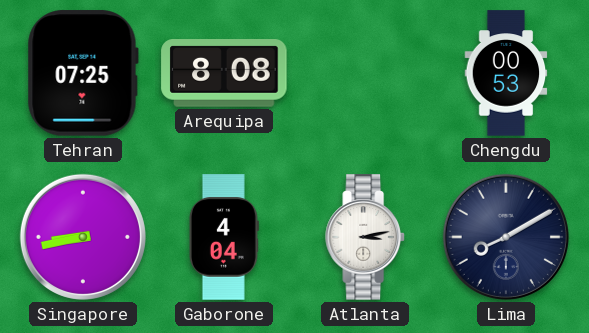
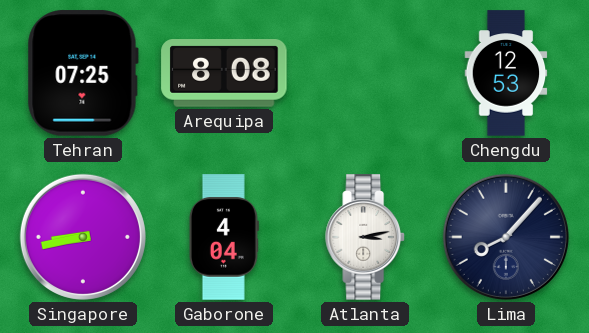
Chengdu: 00:53 -> 12:53
Lima: 8:10 -> 8:07
